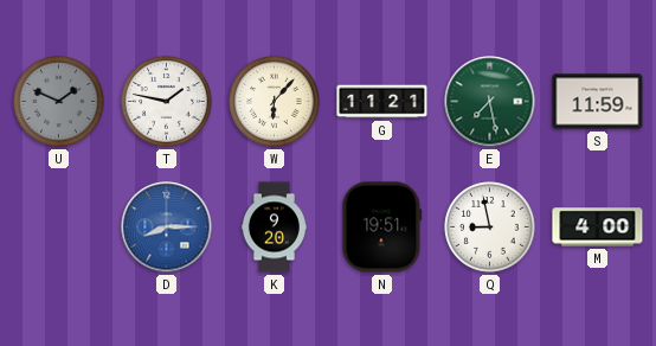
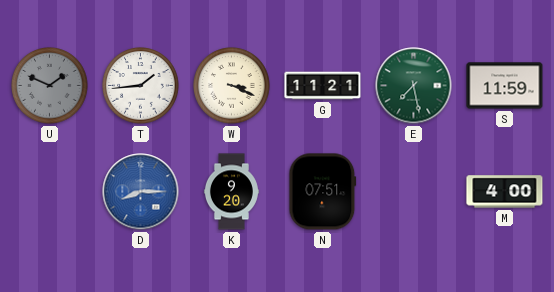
T: 1:47 -> 1:44
W: 6:07 -> 3:19
N: 19:51 -> 07:51
Q: 8:58 -> none
